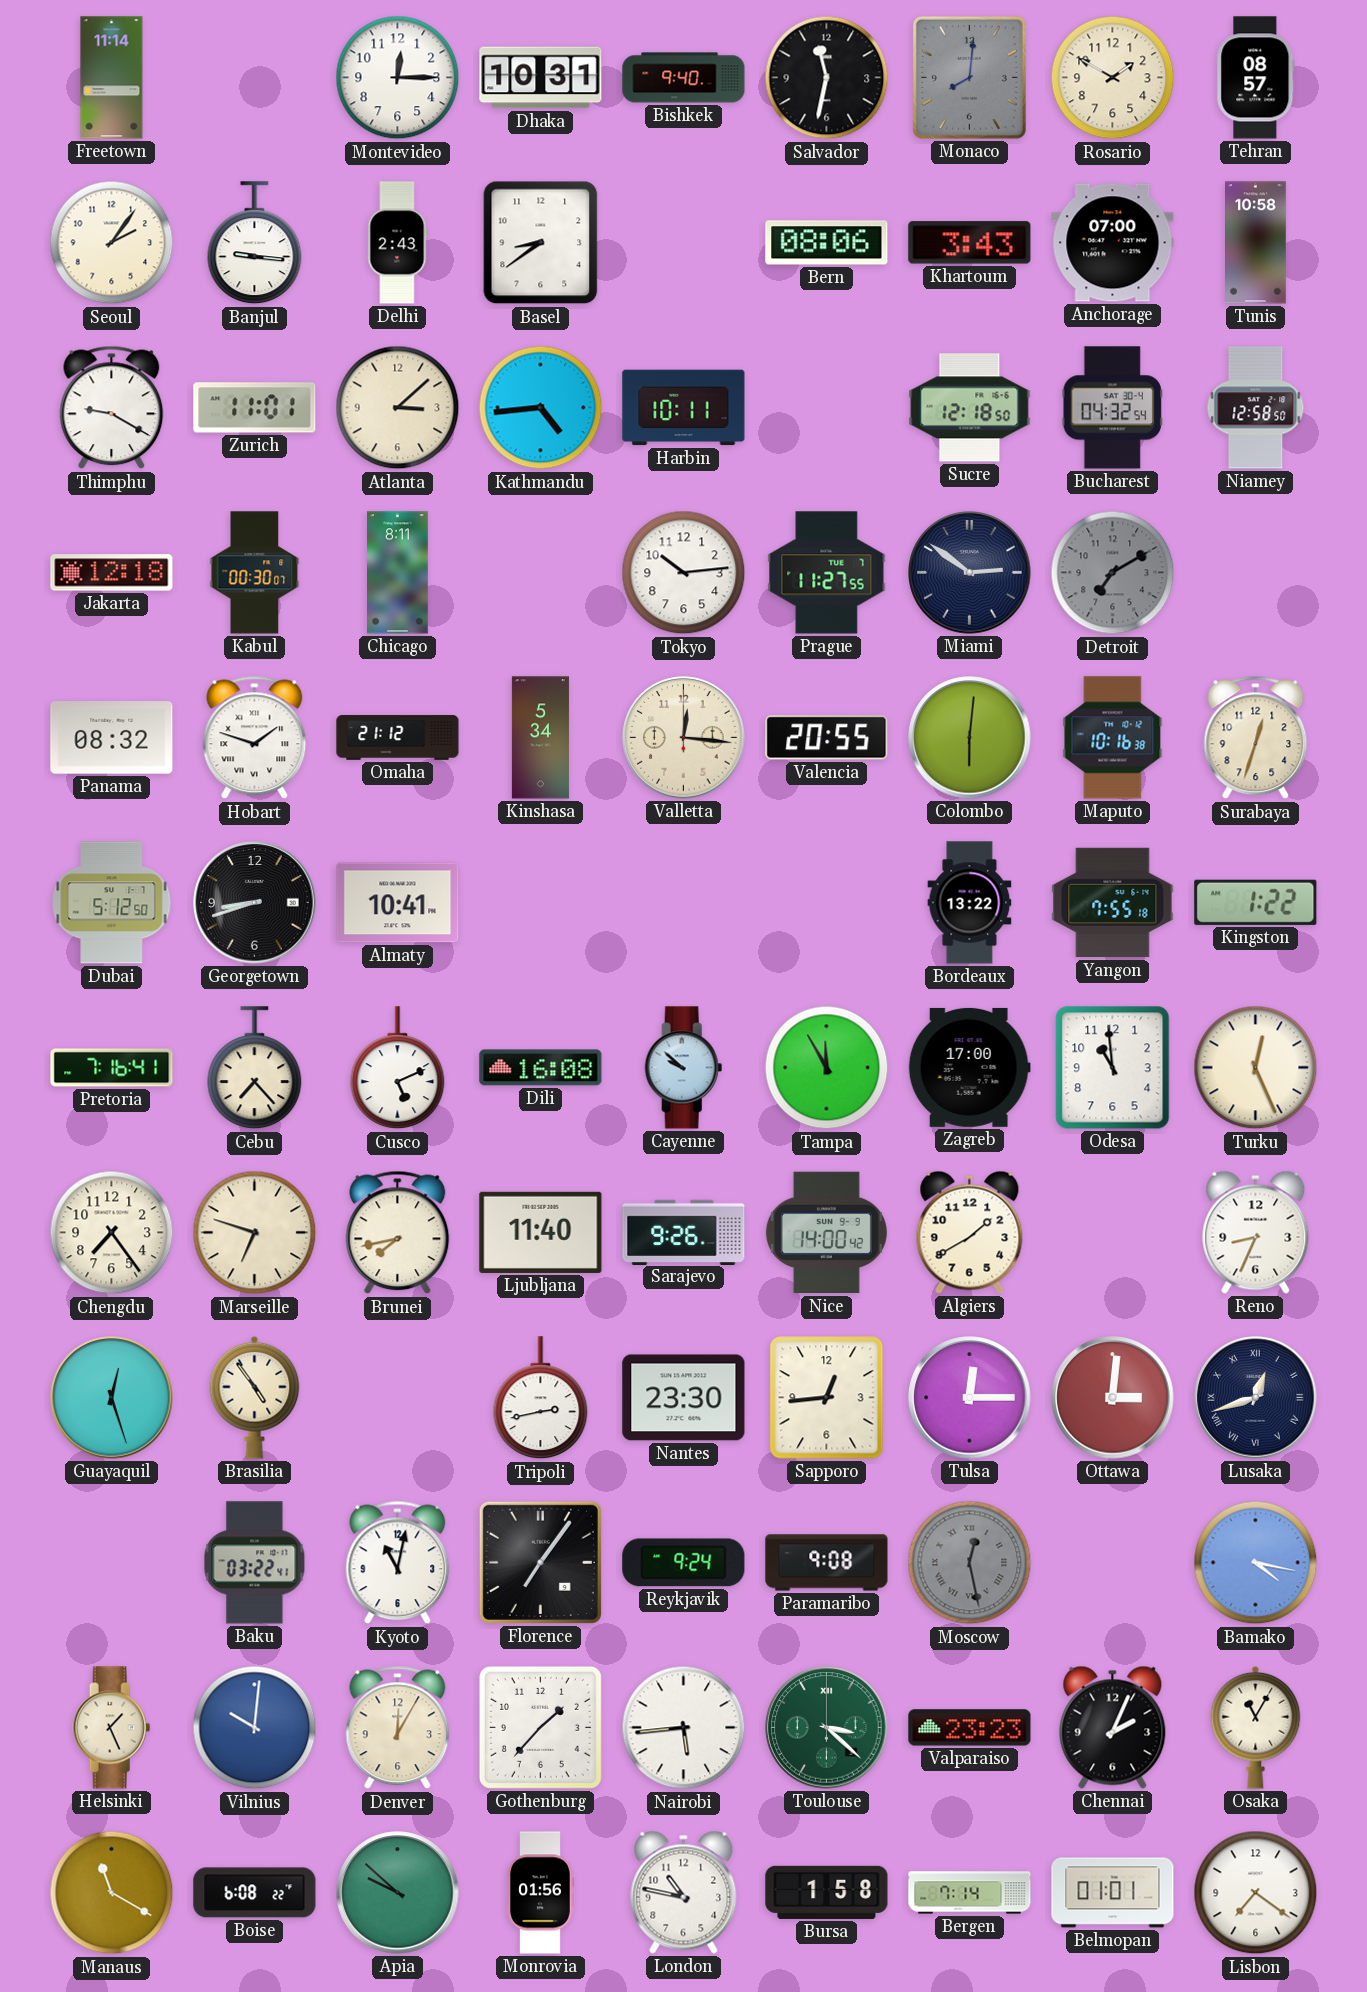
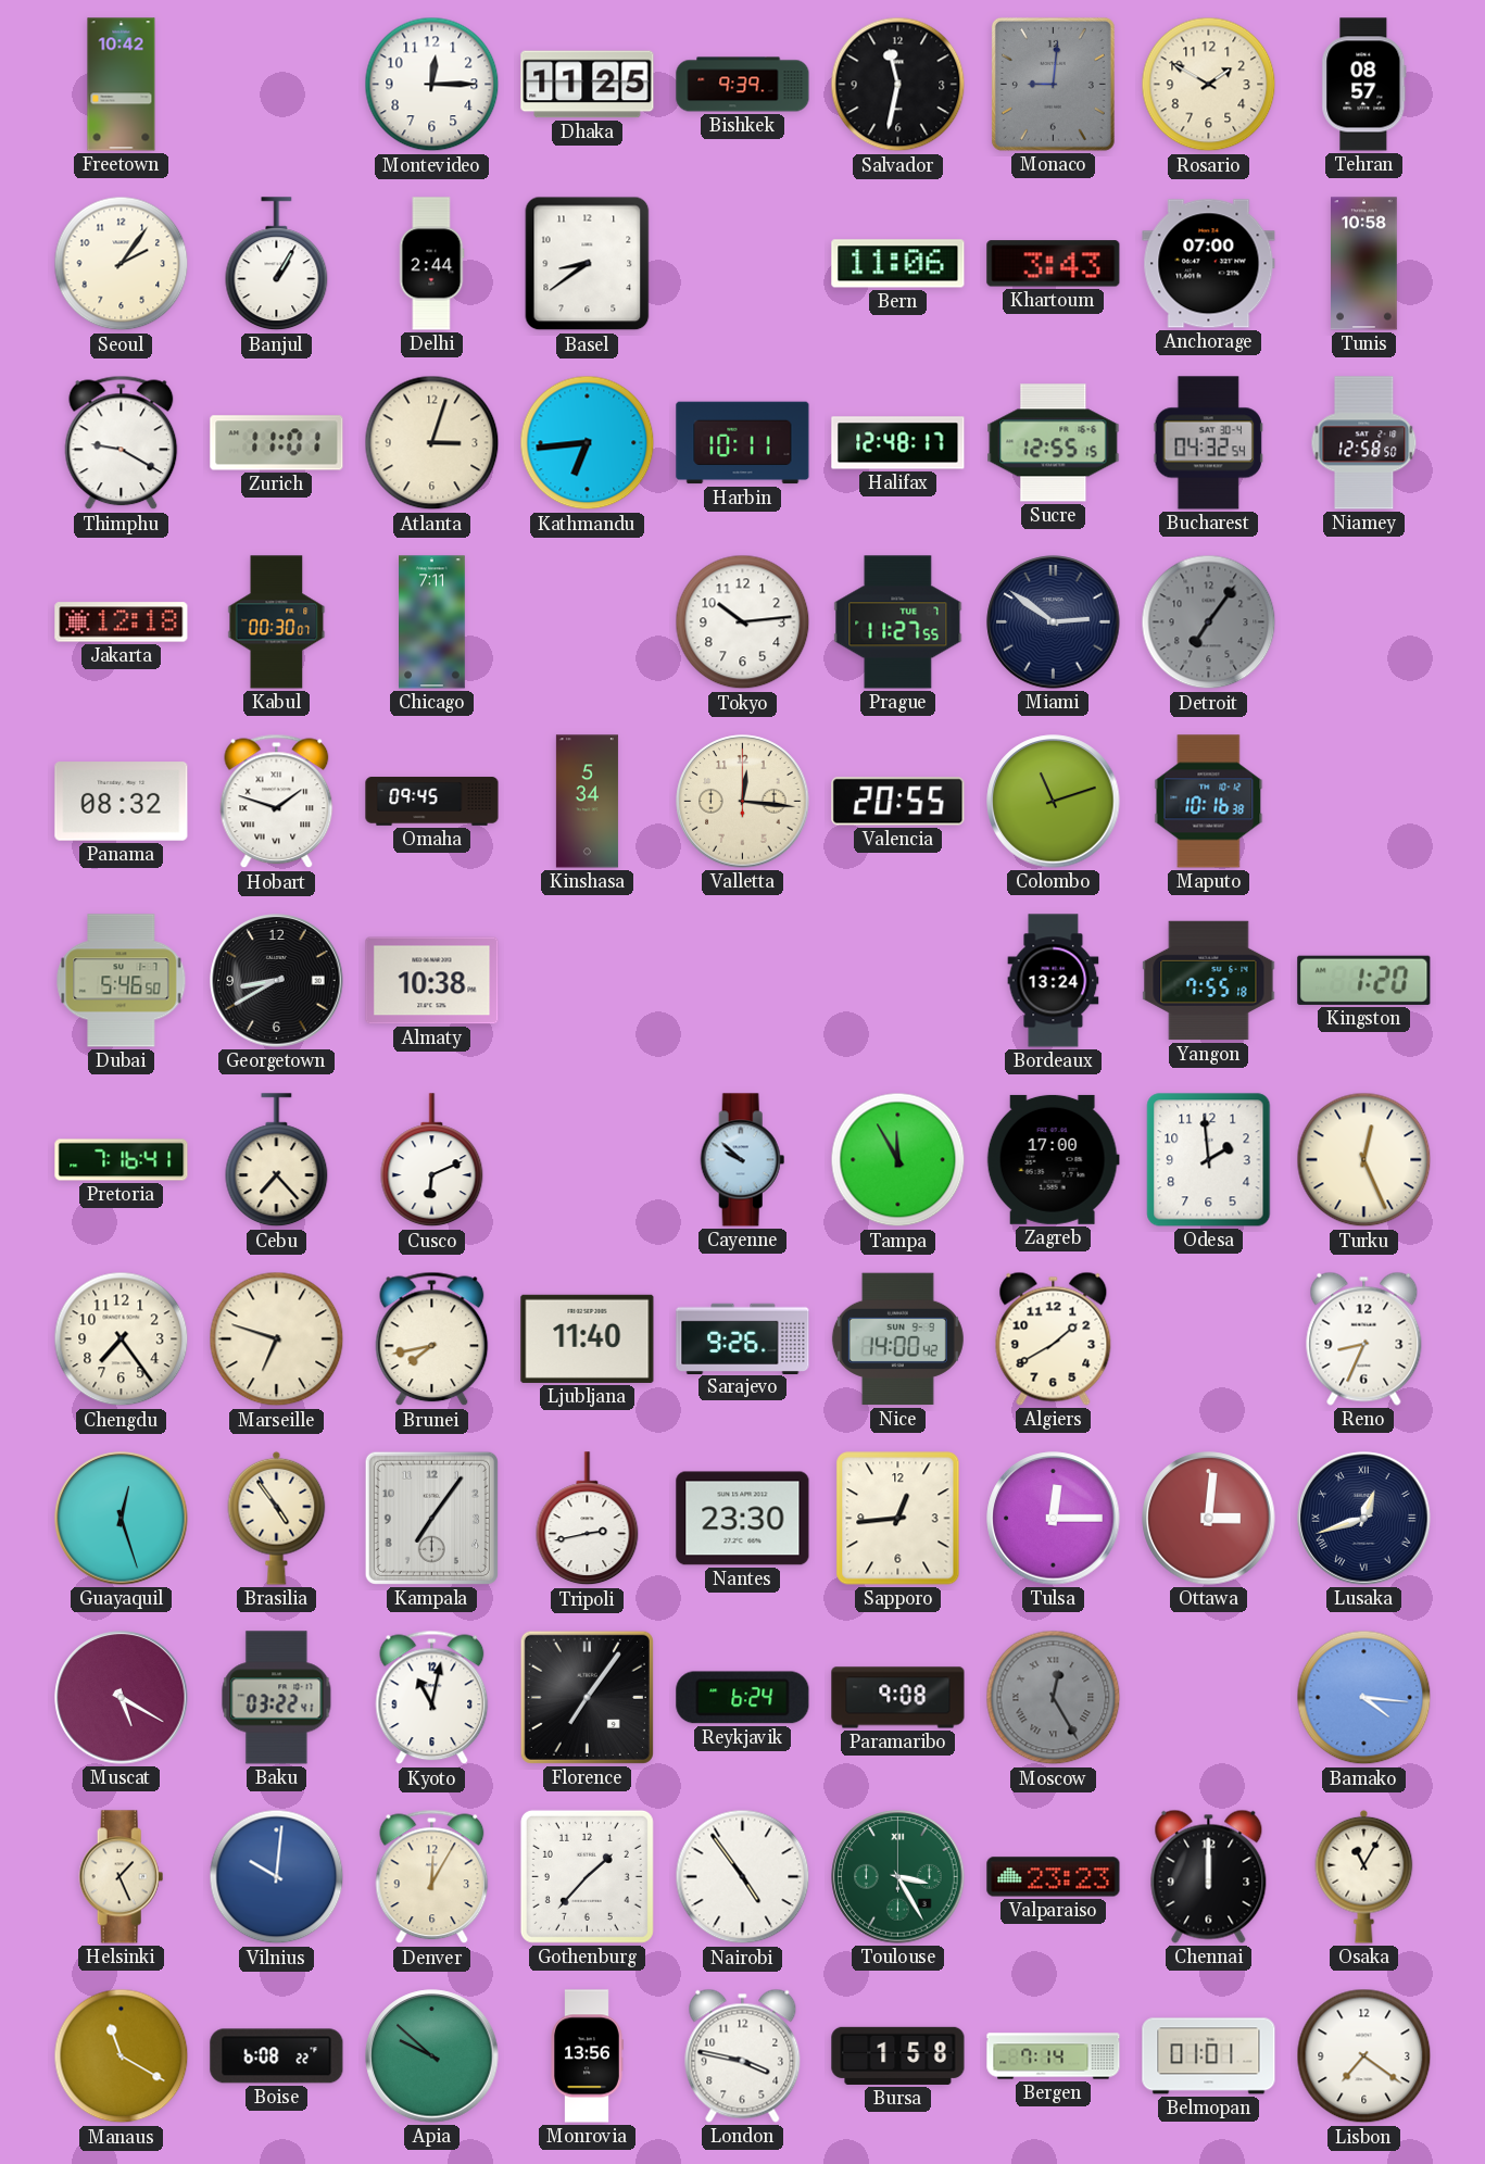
Freetown: 11:14 -> 10:42
Dhaka: 10:31 -> 11:25
Bishkek: 9:40 -> 9:39
Monaco: 8:01 -> 9:01
Banjul: 9:16 -> 1:05
Delhi: 2:43 -> 2:44
Bern: 08:06 -> 11:06
Atlanta: 3:08 -> 3:03
Kathmandu: 4:44 -> 6:44
Halifax: none -> 12:48
Sucre: 12:18 -> 12:55
Chicago: 8:11 -> 7:11
Detroit: 7:10 -> 7:06
Omaha: 21:12 -> 09:45
Colombo: 6:01 -> 11:12
Surabaya: 12:33 -> none
Dubai: 5:12 -> 5:46
Georgetown: 8:42 -> 8:40
Almaty: 10:41 -> 10:38
Bordeaux: 13:22 -> 13:24
Kingston: 1:22 -> 1:20
Cusco: 5:11 -> 6:11
Dili: 16:08 -> none
Odesa: 10:59 -> 1:59
Kampala: none -> 7:06
Muscat: none -> 5:20
Reykjavik: 9:24 -> 6:24
Moscow: 12:28 -> 12:25
Bamako: 4:17 -> 4:16
Nairobi: 5:44 -> 4:54
Toulouse: 3:22 -> 3:25
Chennai: 2:04 -> 12:00
Monrovia: 01:56 -> 13:56
London: 10:47 -> 3:47
